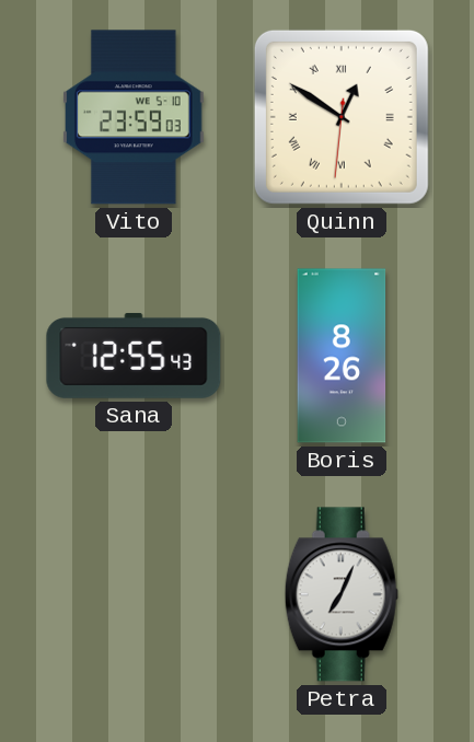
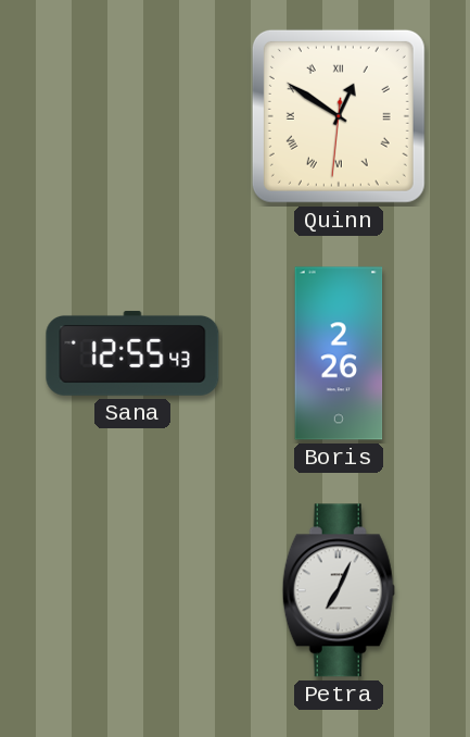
Vito: 23:59 -> none
Boris: 8:26 -> 2:26
